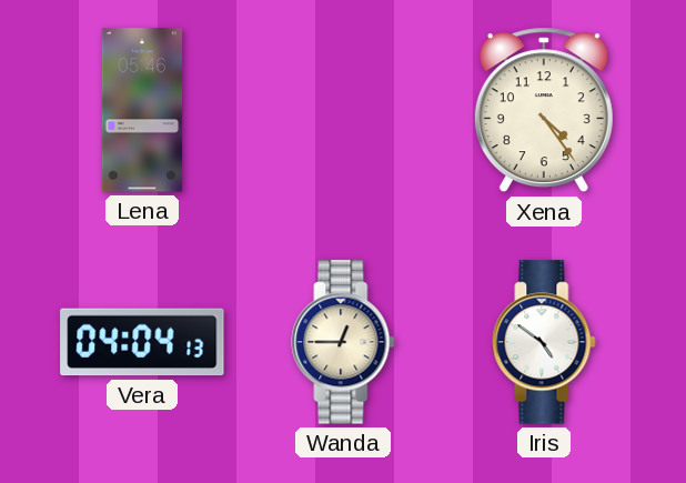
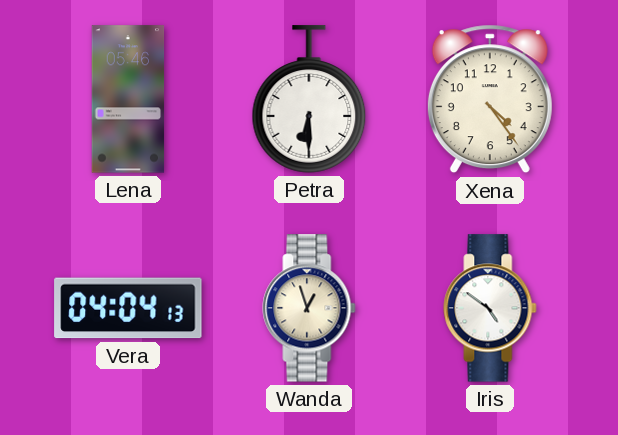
Petra: none -> 6:30
Wanda: 12:45 -> 12:57
